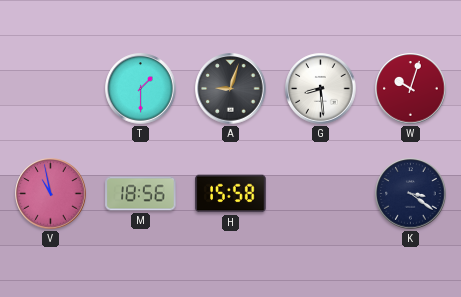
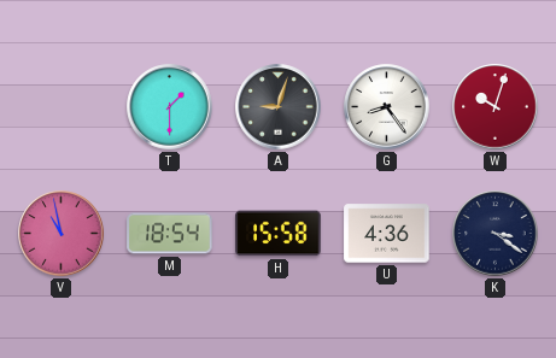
G: 8:29 -> 8:24
M: 18:56 -> 18:54
U: none -> 4:36
